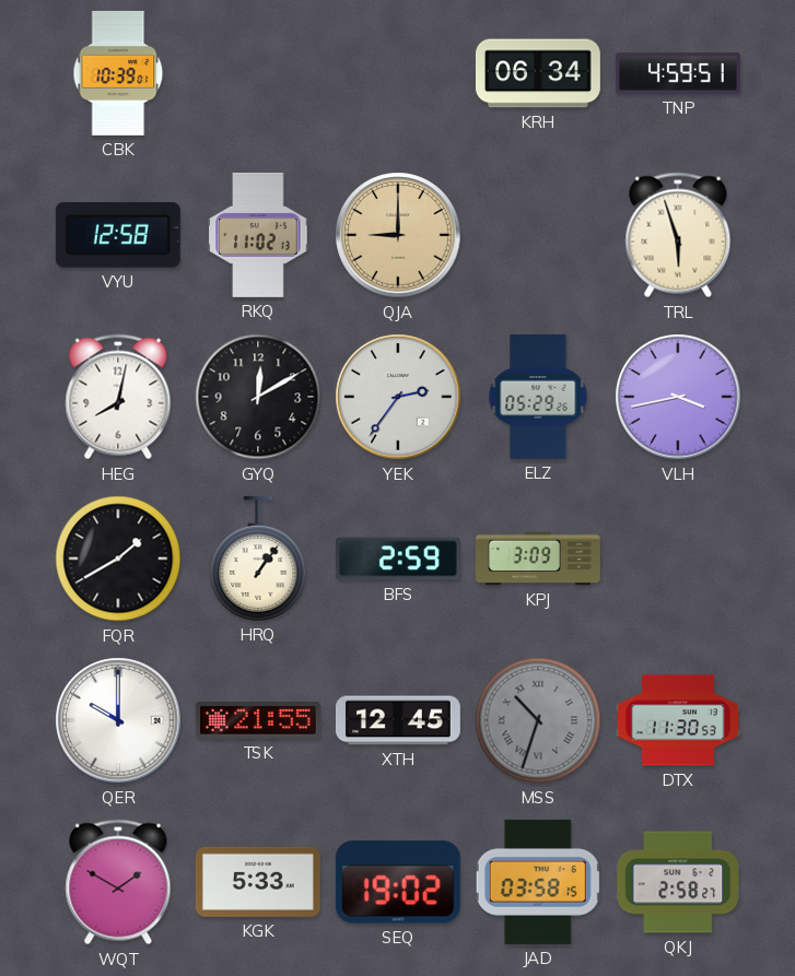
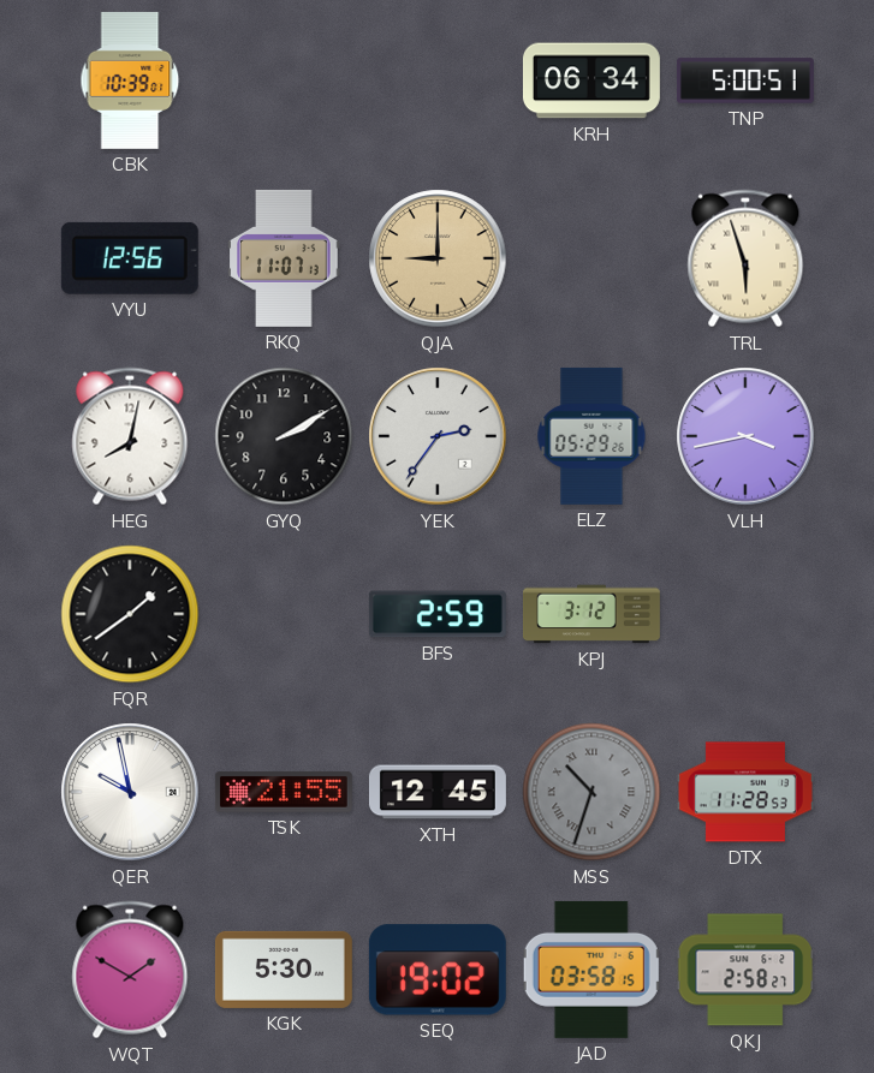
TNP: 4:59 -> 5:00
VYU: 12:58 -> 12:56
RKQ: 11:02 -> 11:07
GYQ: 12:10 -> 2:10
FQR: 1:40 -> 1:39
HRQ: 1:06 -> none
KPJ: 3:09 -> 3:12
QER: 10:00 -> 9:58
DTX: 11:30 -> 11:28
KGK: 5:33 -> 5:30
